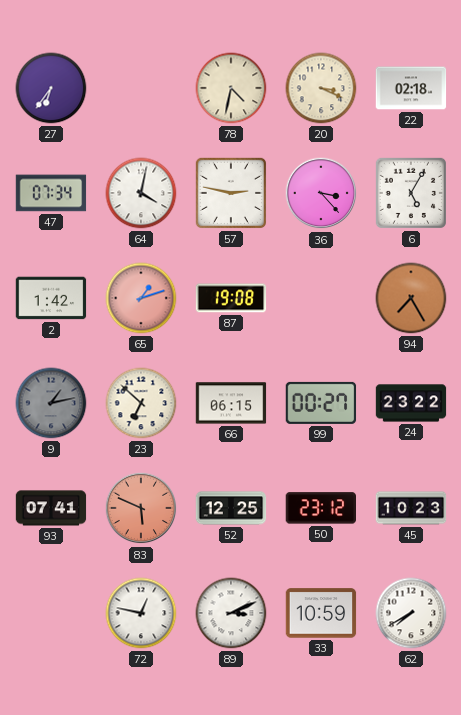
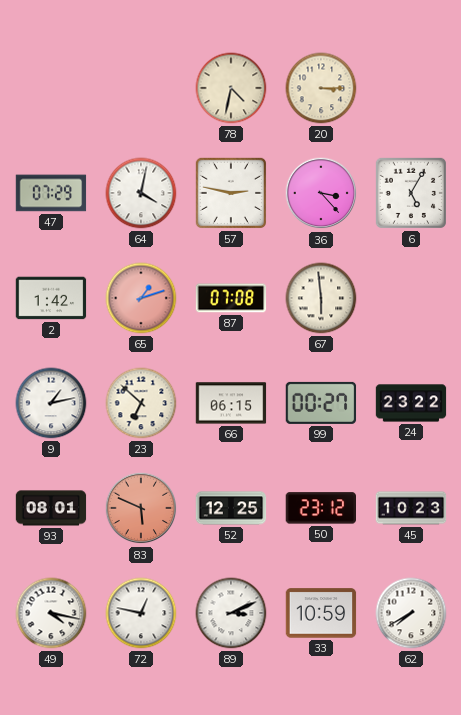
27: 6:36 -> none
20: 3:19 -> 3:15
22: 02:18 -> none
47: 07:34 -> 07:29
87: 19:08 -> 07:08
67: none -> 5:59
94: 7:25 -> none
9 dial: grey -> white
93: 07:41 -> 08:01
49: none -> 4:17
